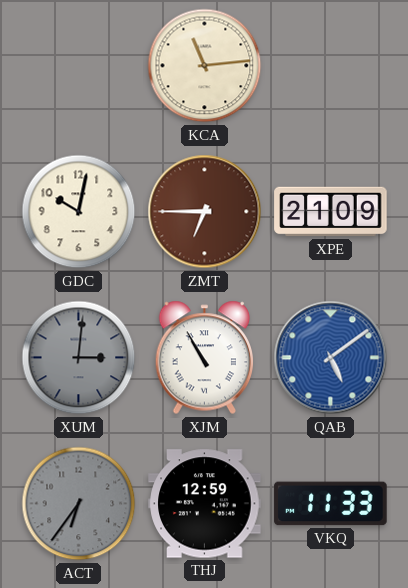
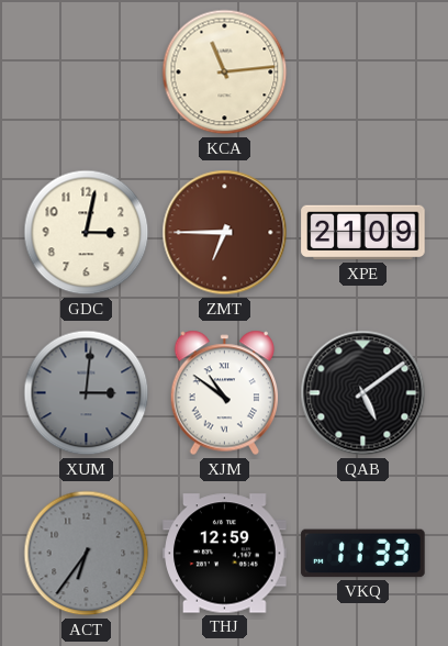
GDC: 10:02 -> 3:02
XJM: 10:55 -> 10:51
QAB dial: blue -> black
